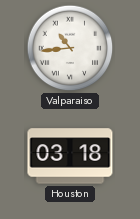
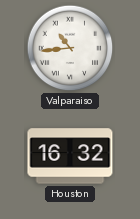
Houston: 03:18 -> 16:32
